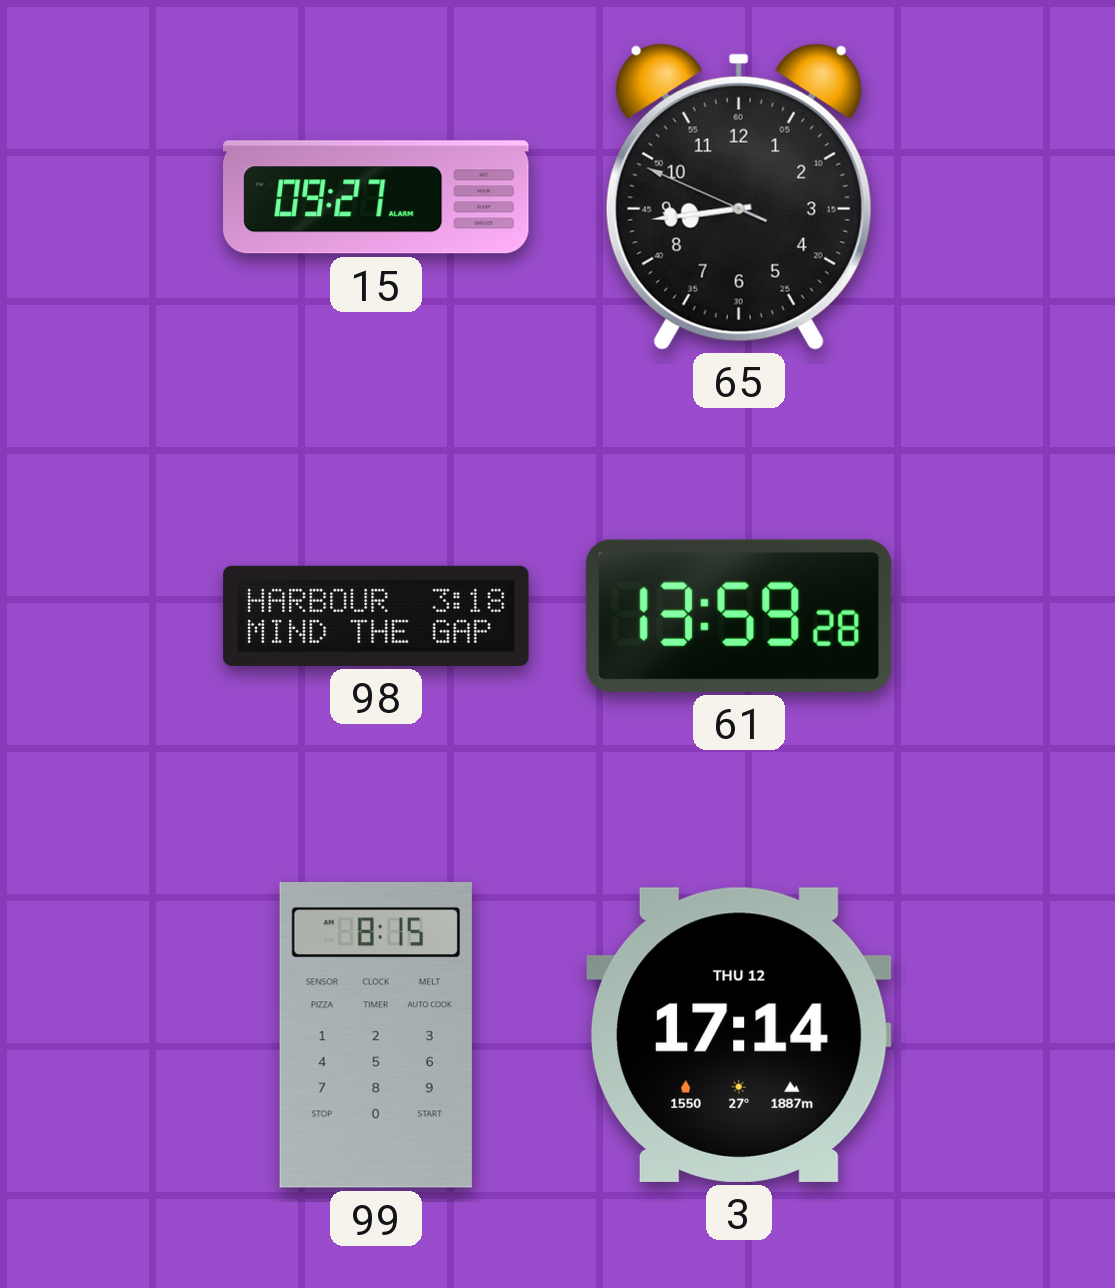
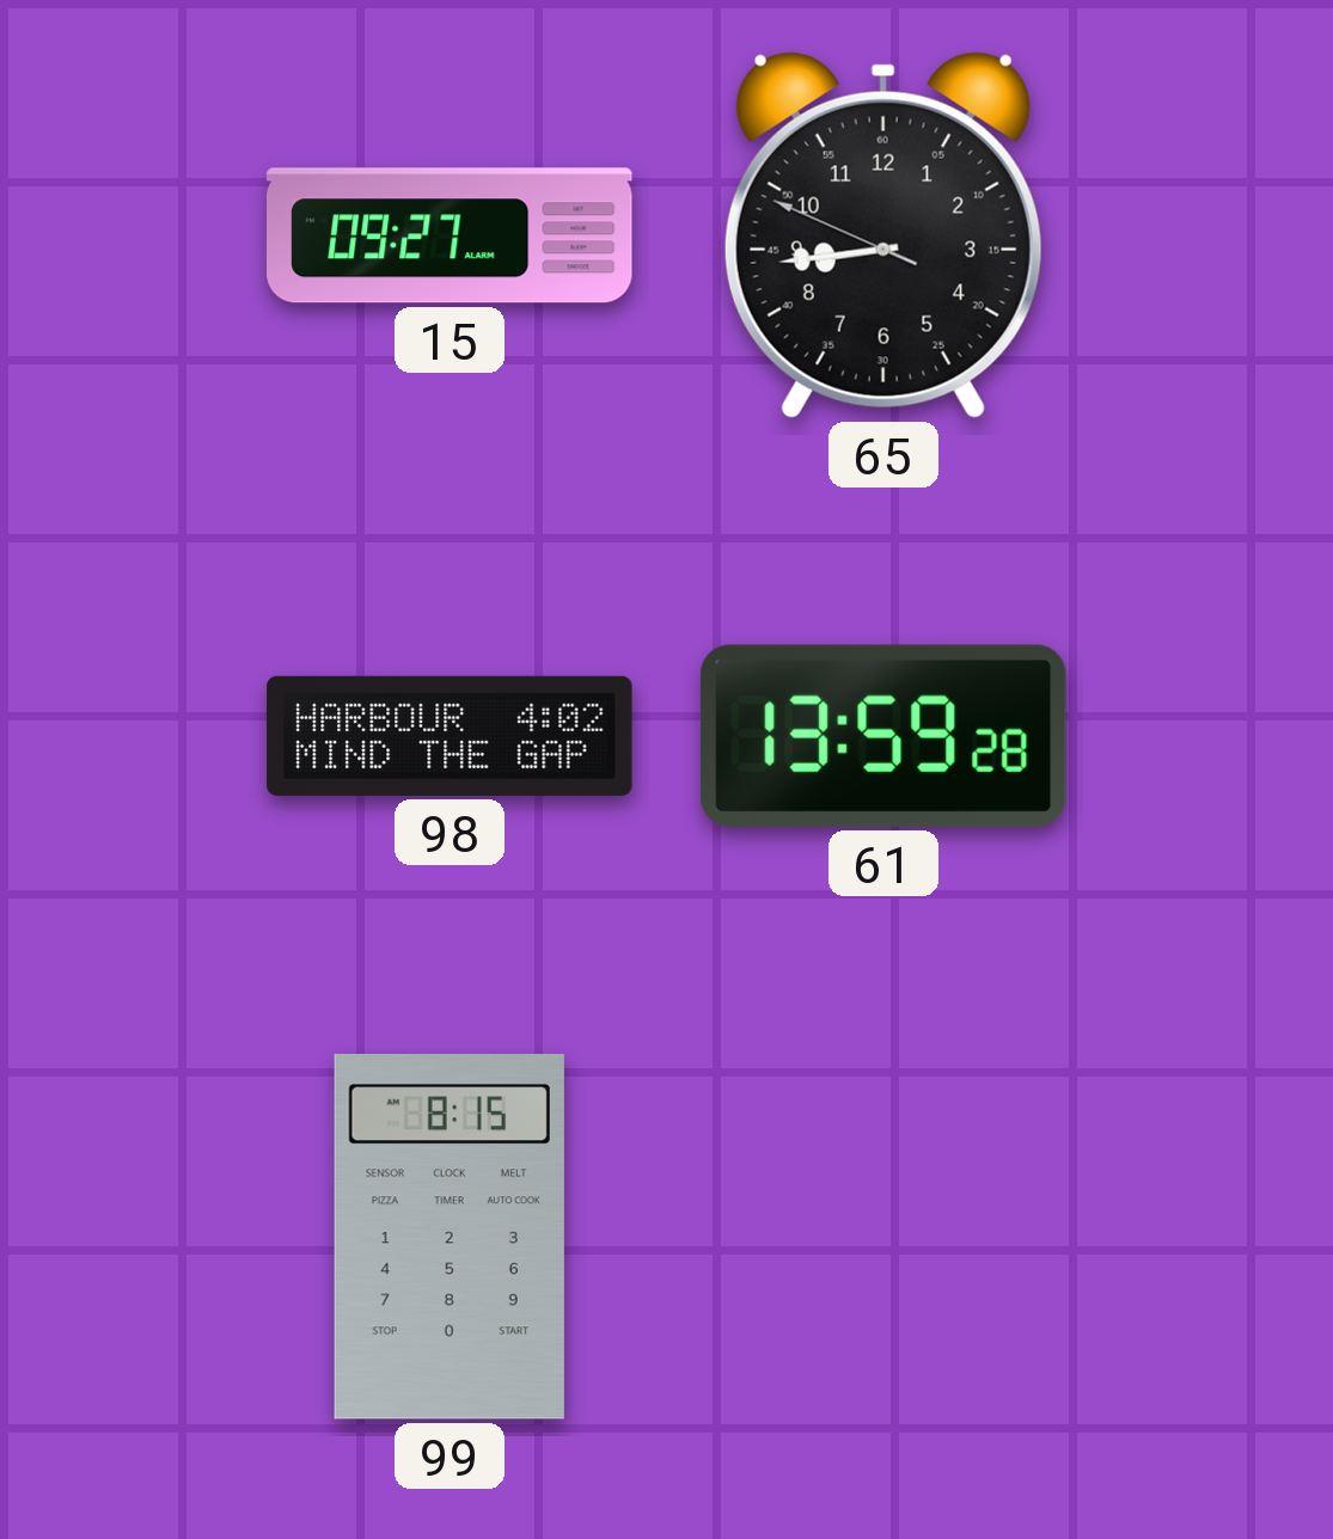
98: 3:18 -> 4:02
3: 17:14 -> none
